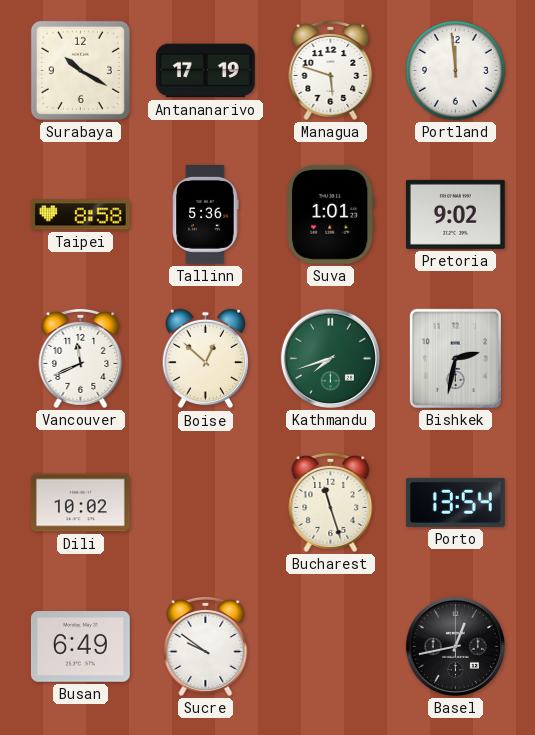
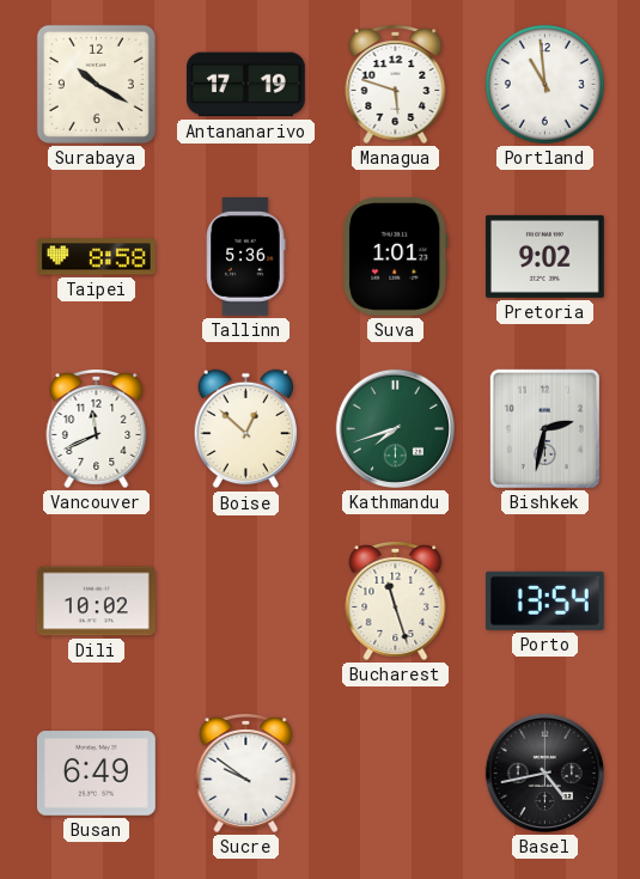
Portland: 11:59 -> 10:59
Basel: 12:43 -> 4:43
